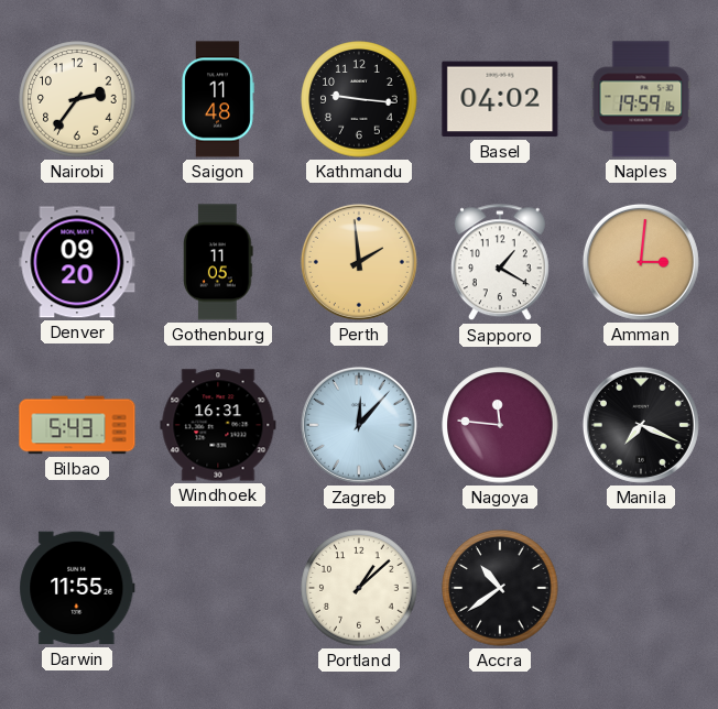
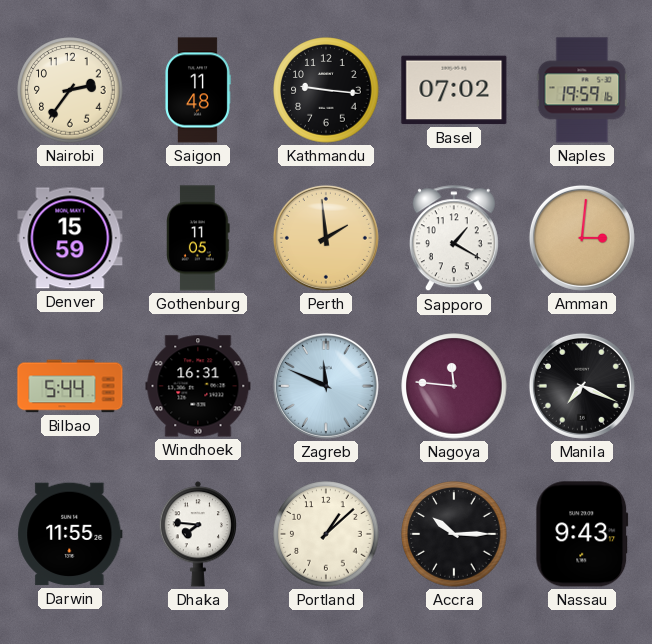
Basel: 04:02 -> 07:02
Denver: 09:20 -> 15:59
Bilbao: 5:43 -> 5:44
Zagreb: 12:07 -> 11:49
Dhaka: none -> 7:46
Accra: 10:39 -> 10:15
Nassau: none -> 9:43
